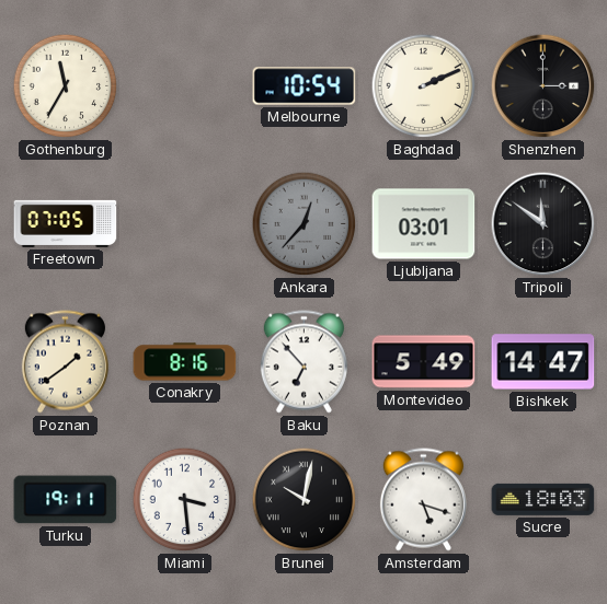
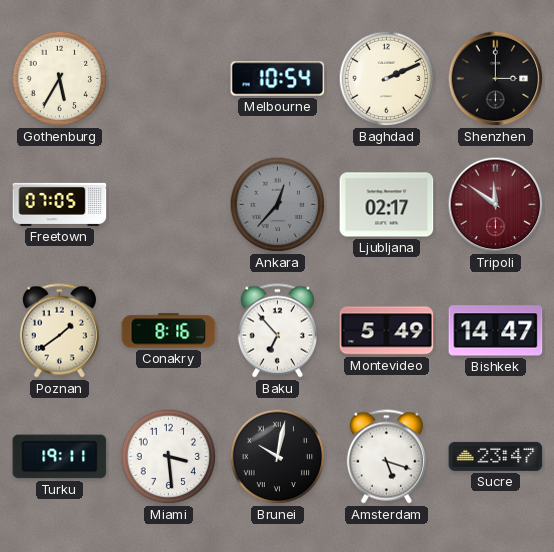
Gothenburg: 11:35 -> 5:35
Ljubljana: 03:01 -> 02:17
Tripoli dial: black -> burgundy
Sucre: 18:03 -> 23:47
